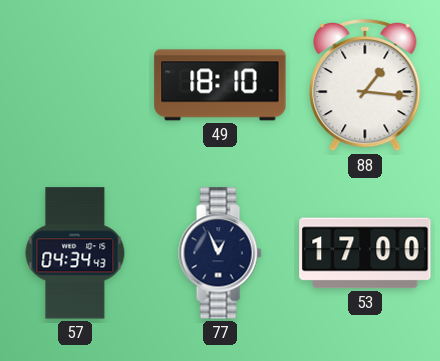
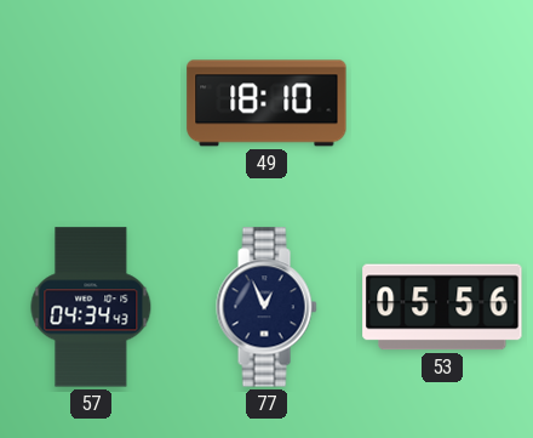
88: 1:16 -> none
53: 17:00 -> 05:56
